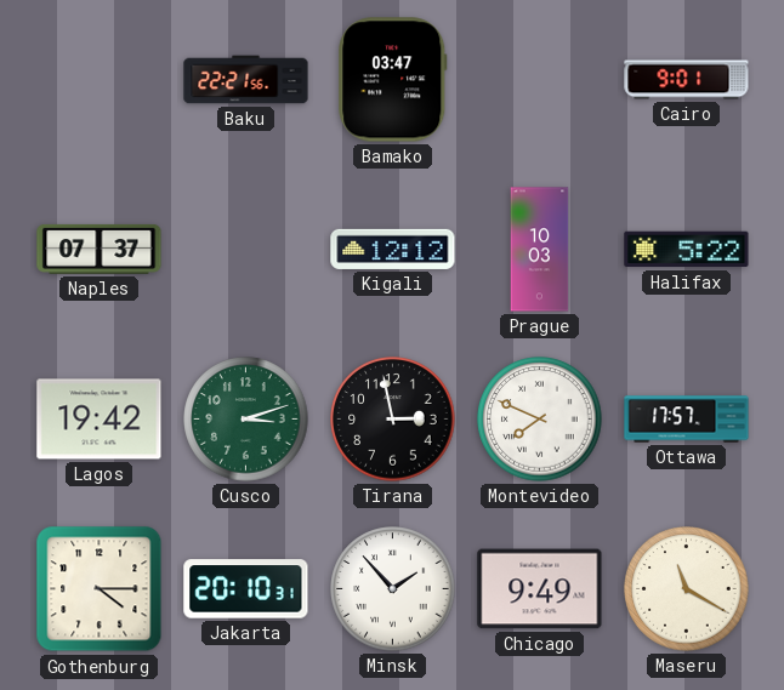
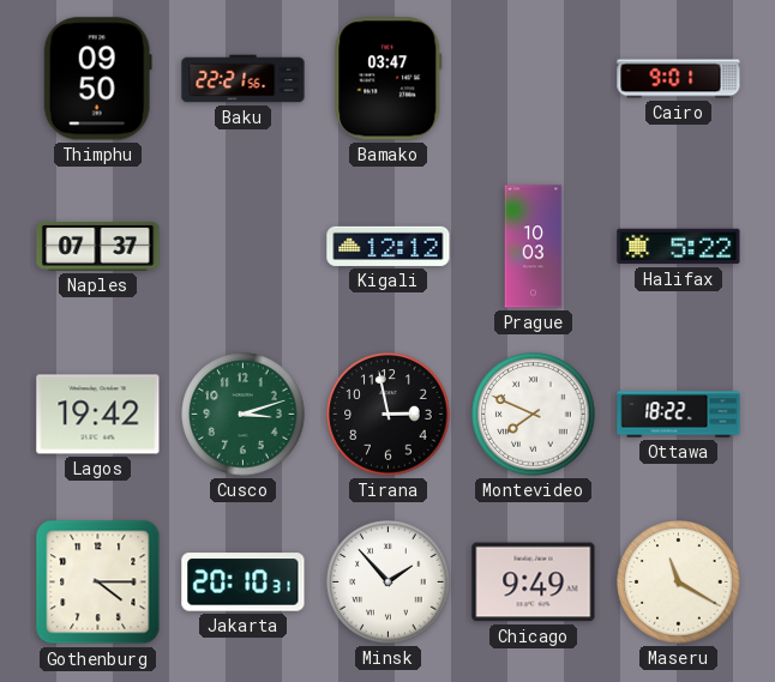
Thimphu: none -> 09:50
Ottawa: 17:57 -> 18:22
